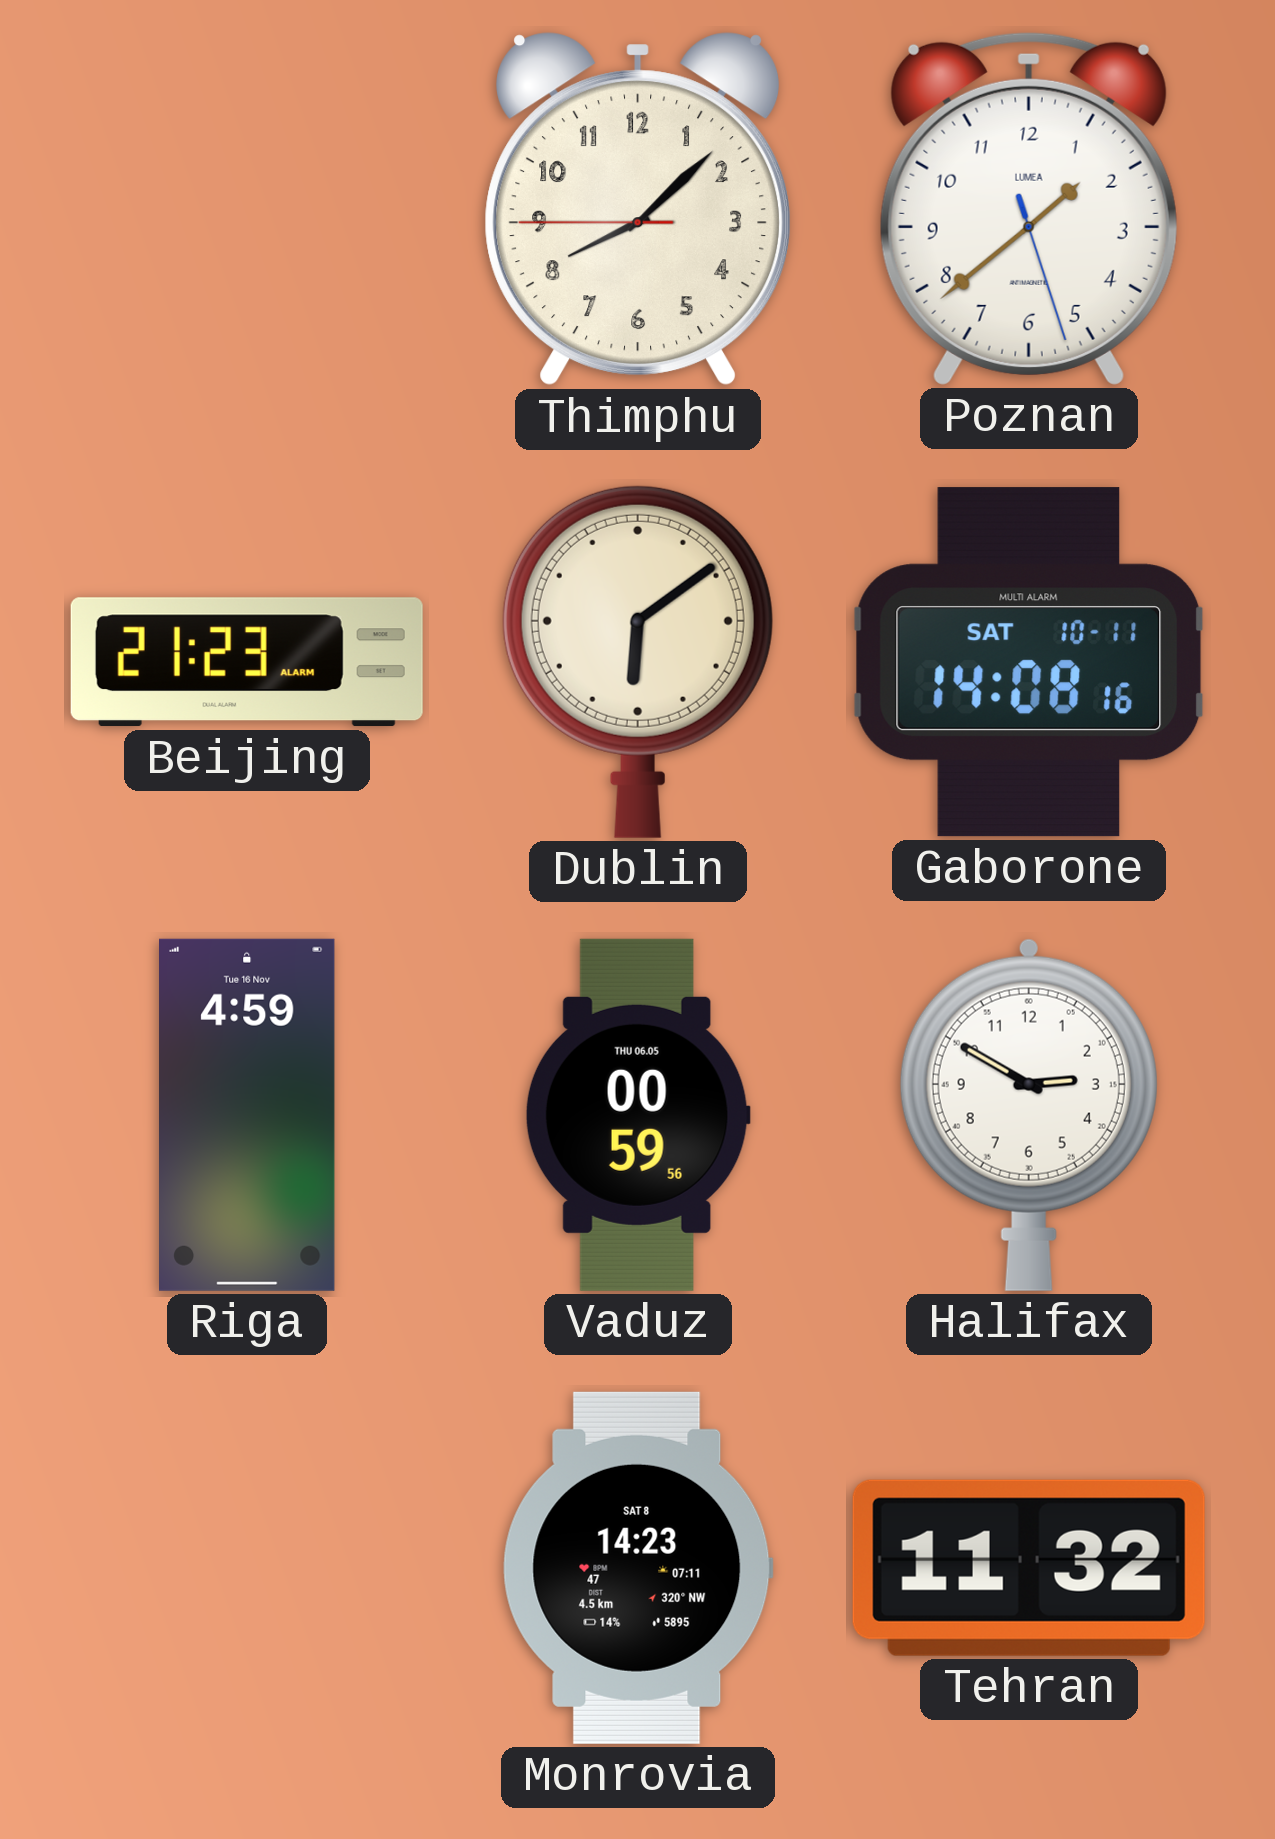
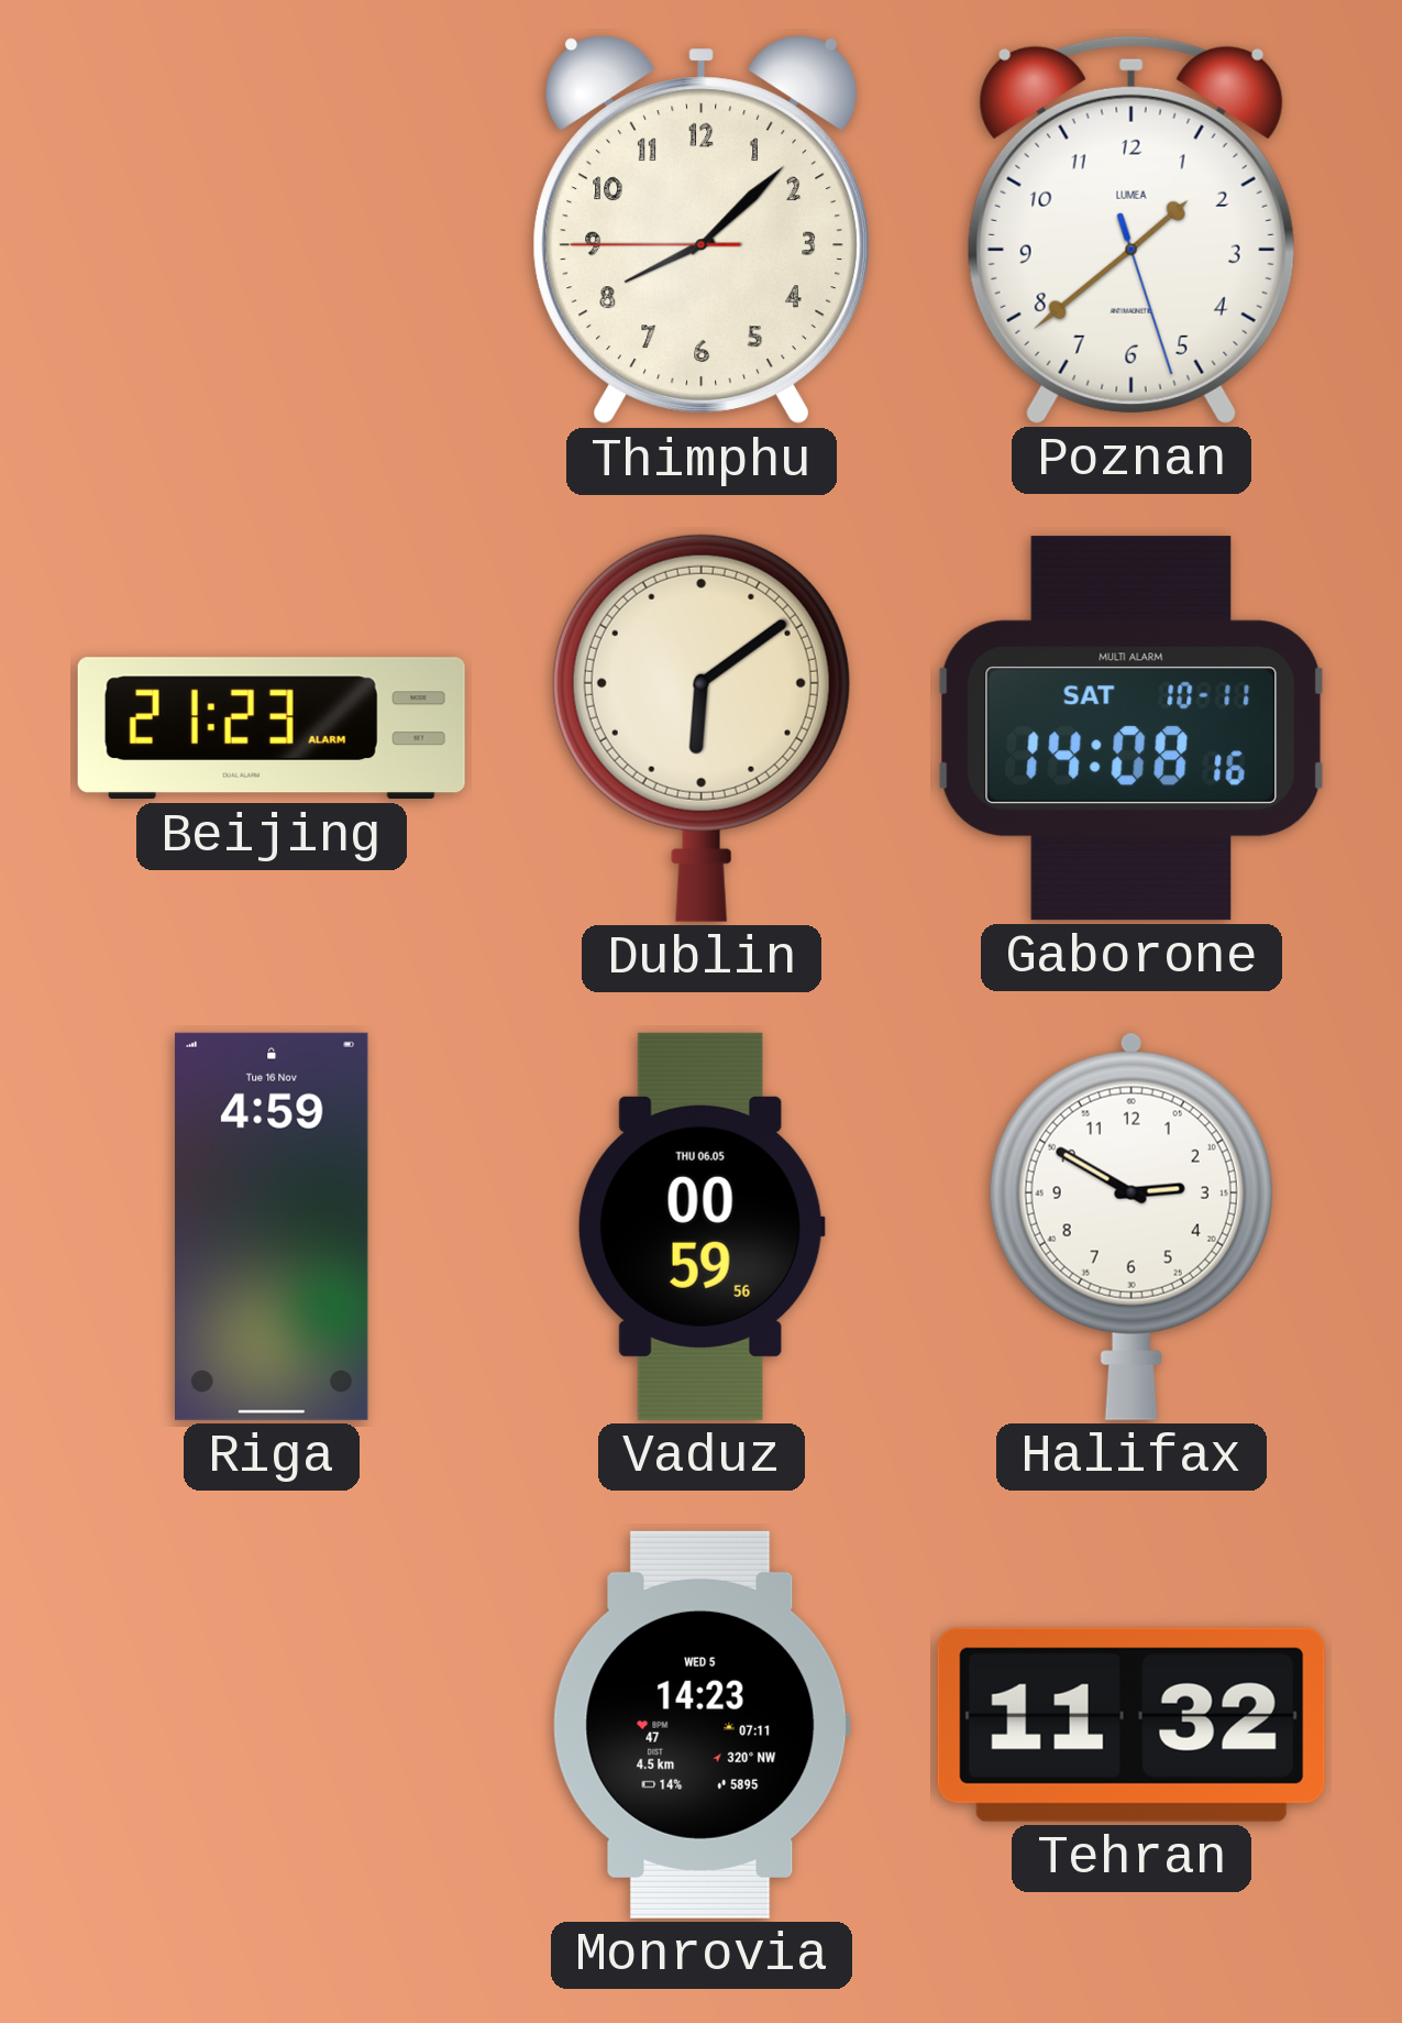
Monrovia date: SAT 8 -> WED 5
